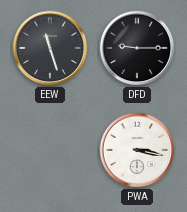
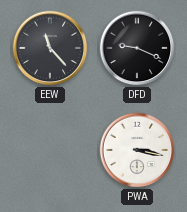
EEW: 11:27 -> 11:23
DFD: 9:15 -> 9:19
